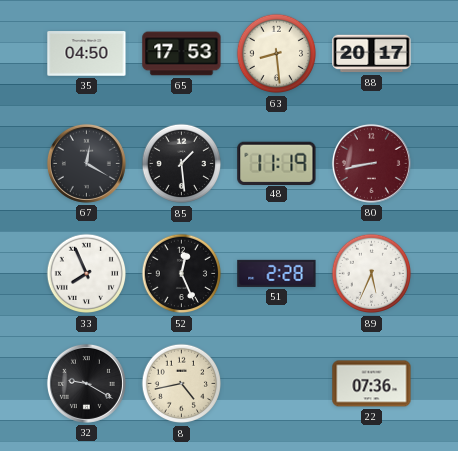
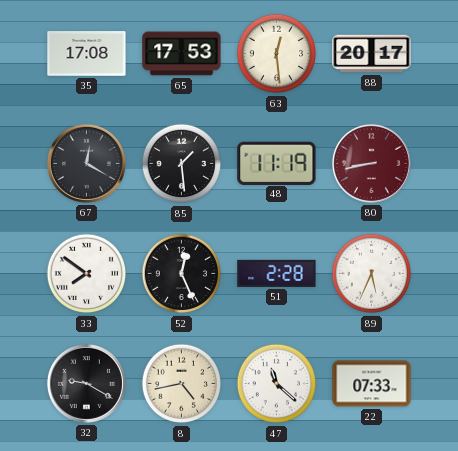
35: 04:50 -> 17:08
63: 8:29 -> 12:29
33: 7:56 -> 7:51
47: none -> 11:22
22: 07:36 -> 07:33
